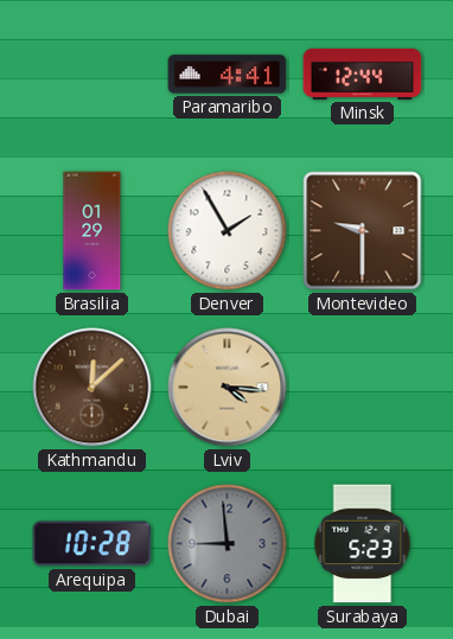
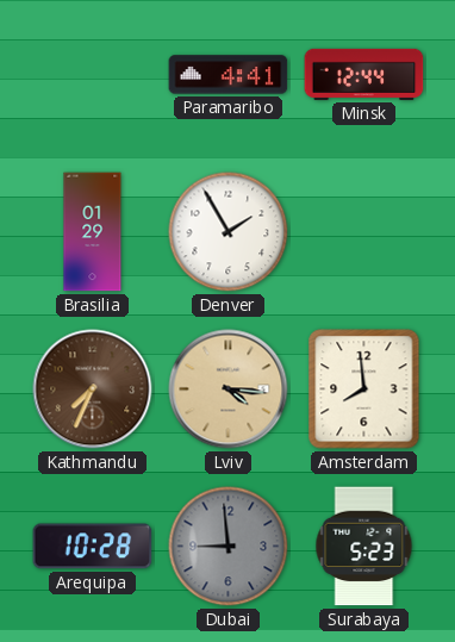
Montevideo: 9:30 -> none
Kathmandu: 12:08 -> 7:34
Amsterdam: none -> 7:59
